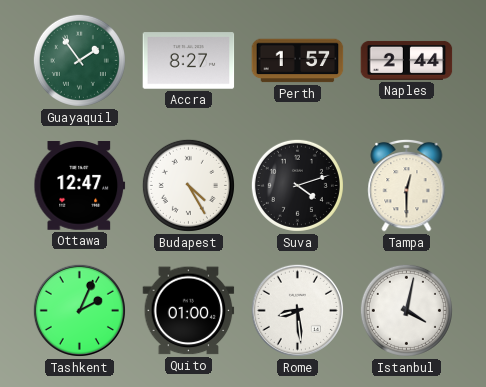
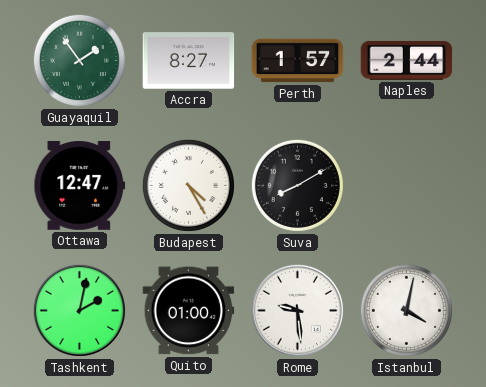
Suva: 4:12 -> 8:10
Tampa: 12:30 -> none
Tashkent: 2:04 -> 2:02
Rome: 8:29 -> 9:29
